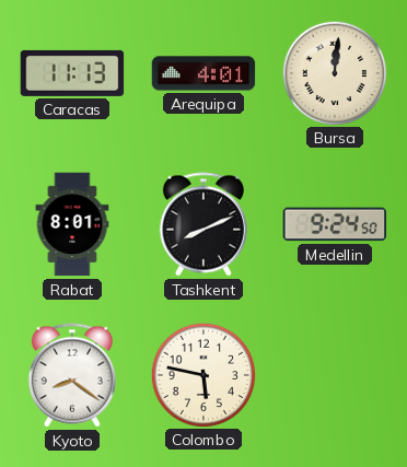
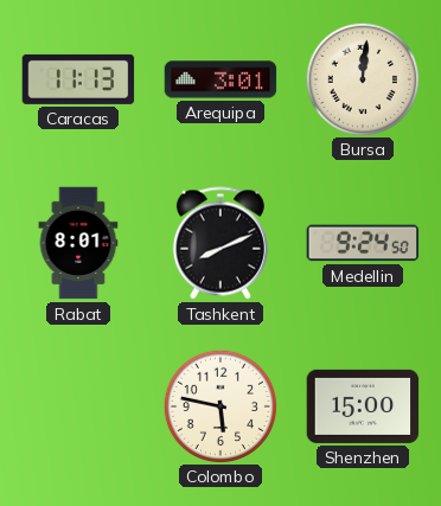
Arequipa: 4:01 -> 3:01
Kyoto: 8:21 -> none
Shenzhen: none -> 15:00
